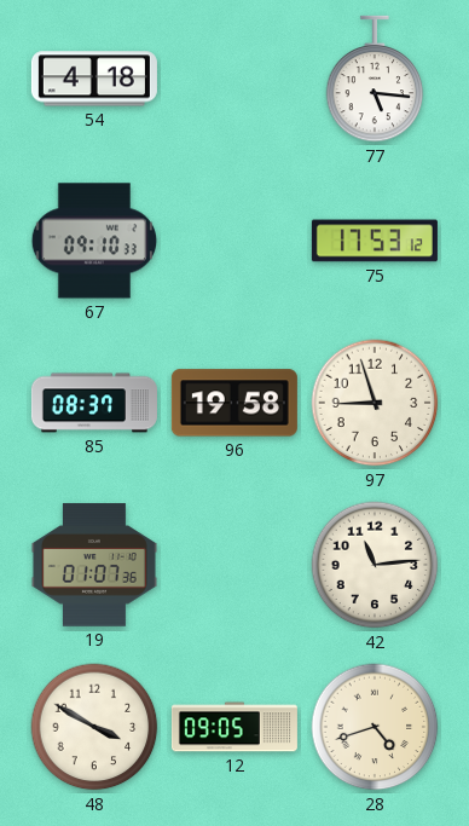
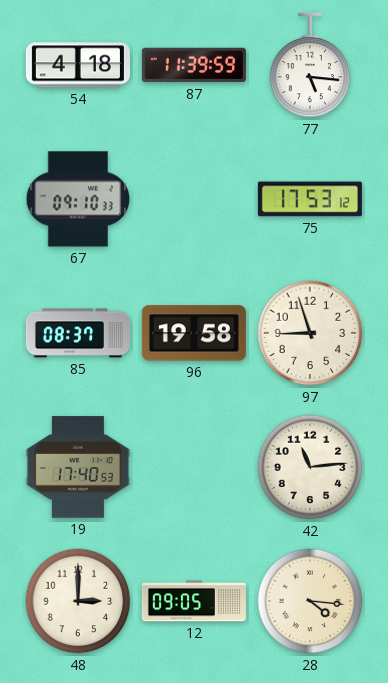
87: none -> 11:39
19: 01:07 -> 17:40
48: 3:50 -> 3:00
28: 4:42 -> 4:16
